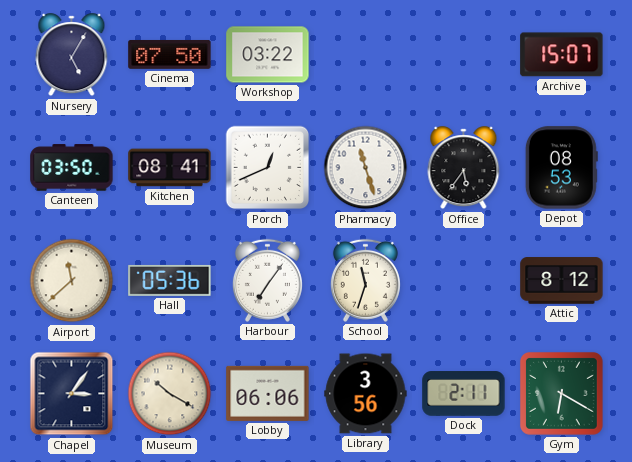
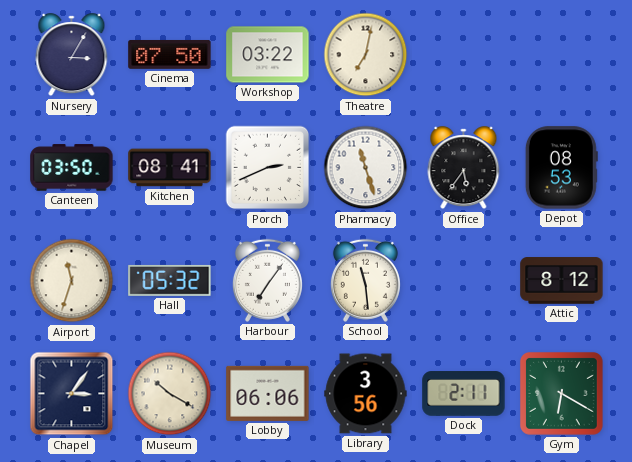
Nursery: 5:05 -> 3:05
Theatre: none -> 7:02
Archive: 15:07 -> none
Porch: 12:41 -> 2:41
Airport: 11:38 -> 11:33
Hall: 05:36 -> 05:32
School: 11:33 -> 11:29
